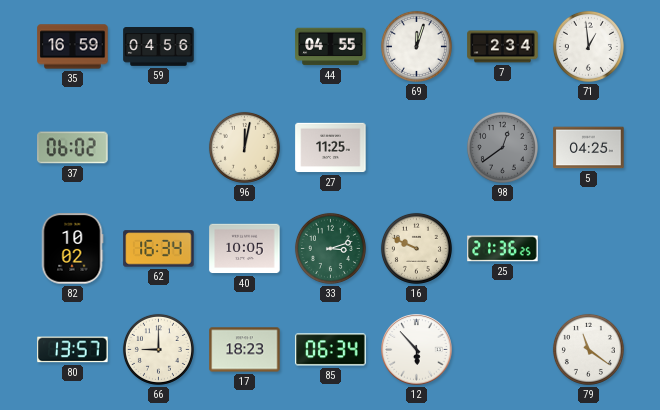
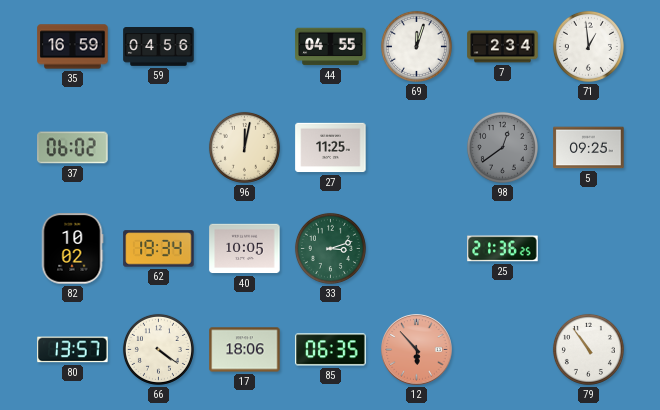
5: 04:25 -> 09:25
62: 16:34 -> 19:34
16: 9:49 -> none
66: 9:00 -> 4:21
17: 18:23 -> 18:06
85: 06:34 -> 06:35
12 dial: white -> salmon
79: 11:21 -> 10:54
